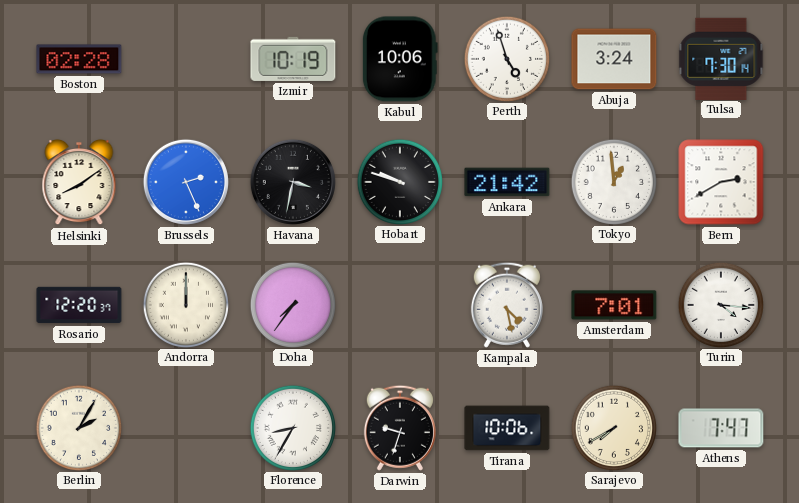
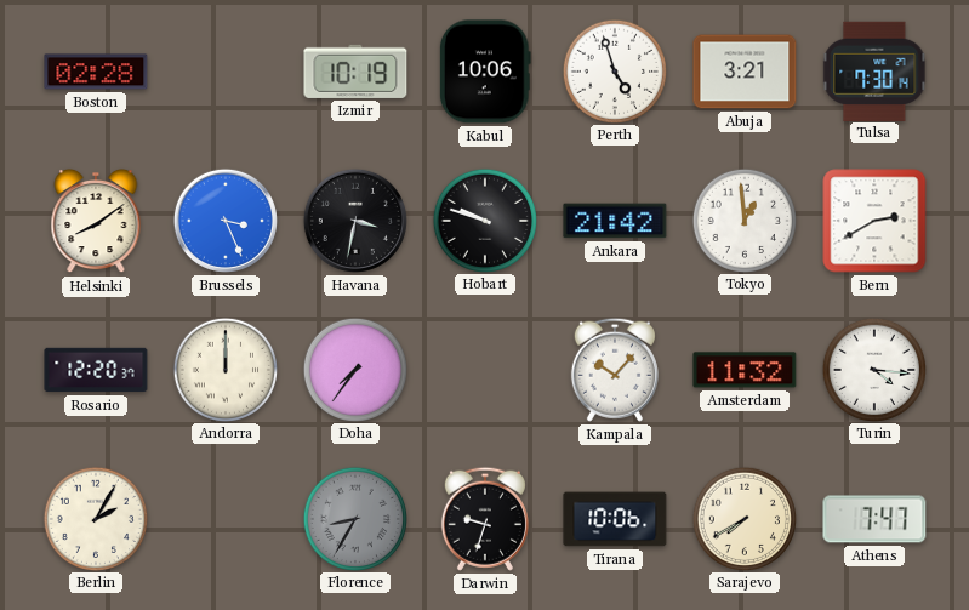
Abuja: 3:24 -> 3:21
Brussels: 2:26 -> 3:26
Kampala: 4:28 -> 10:07
Amsterdam: 7:01 -> 11:32
Florence dial: white -> grey
